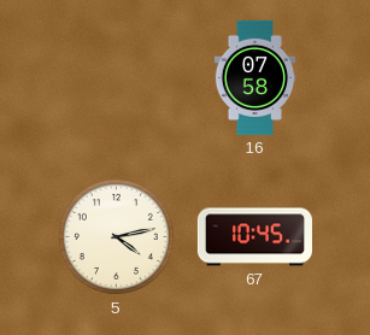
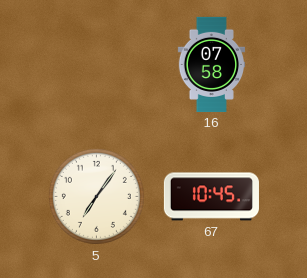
5: 4:13 -> 7:06
